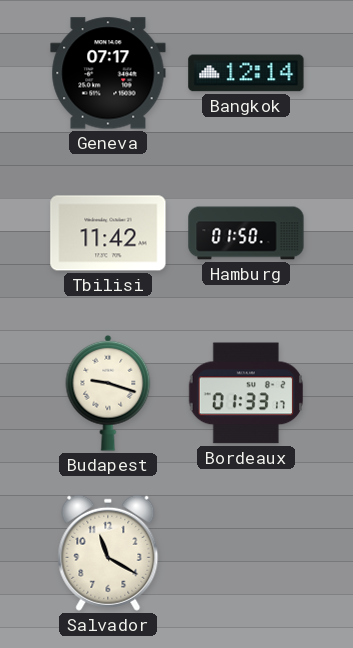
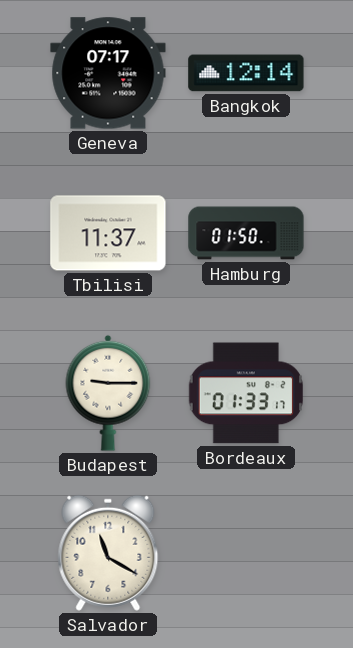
Tbilisi: 11:42 -> 11:37
Budapest: 9:18 -> 9:15
